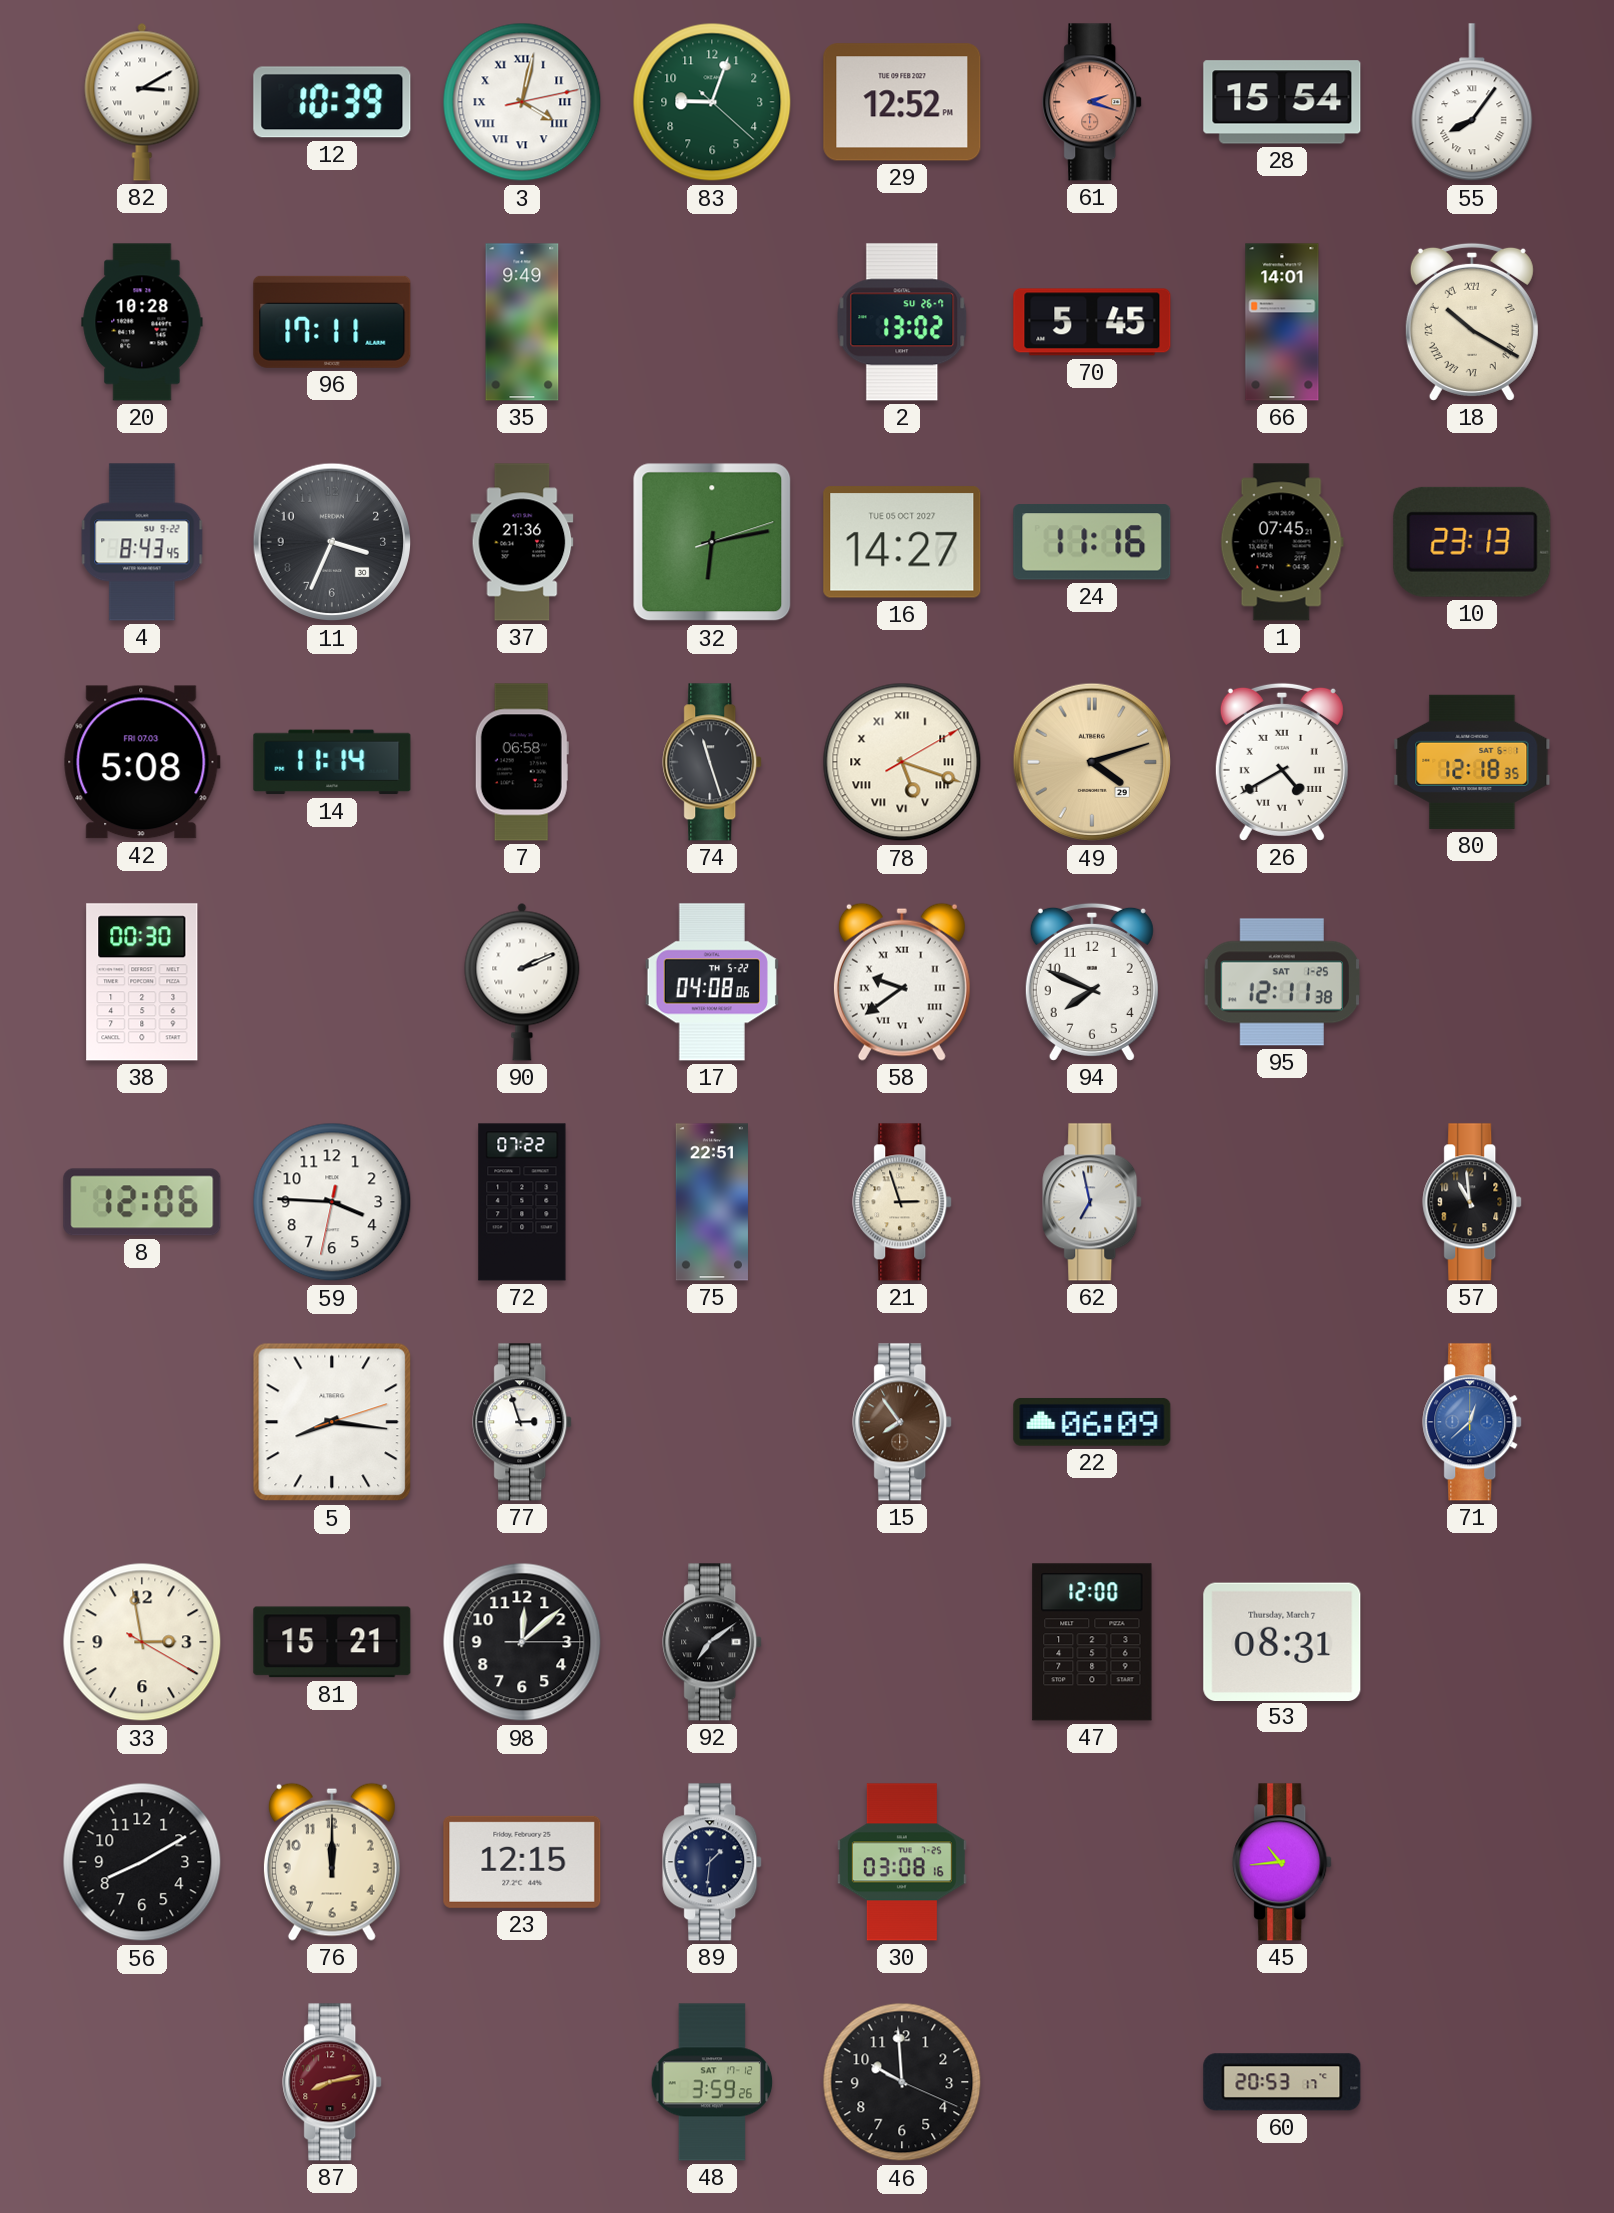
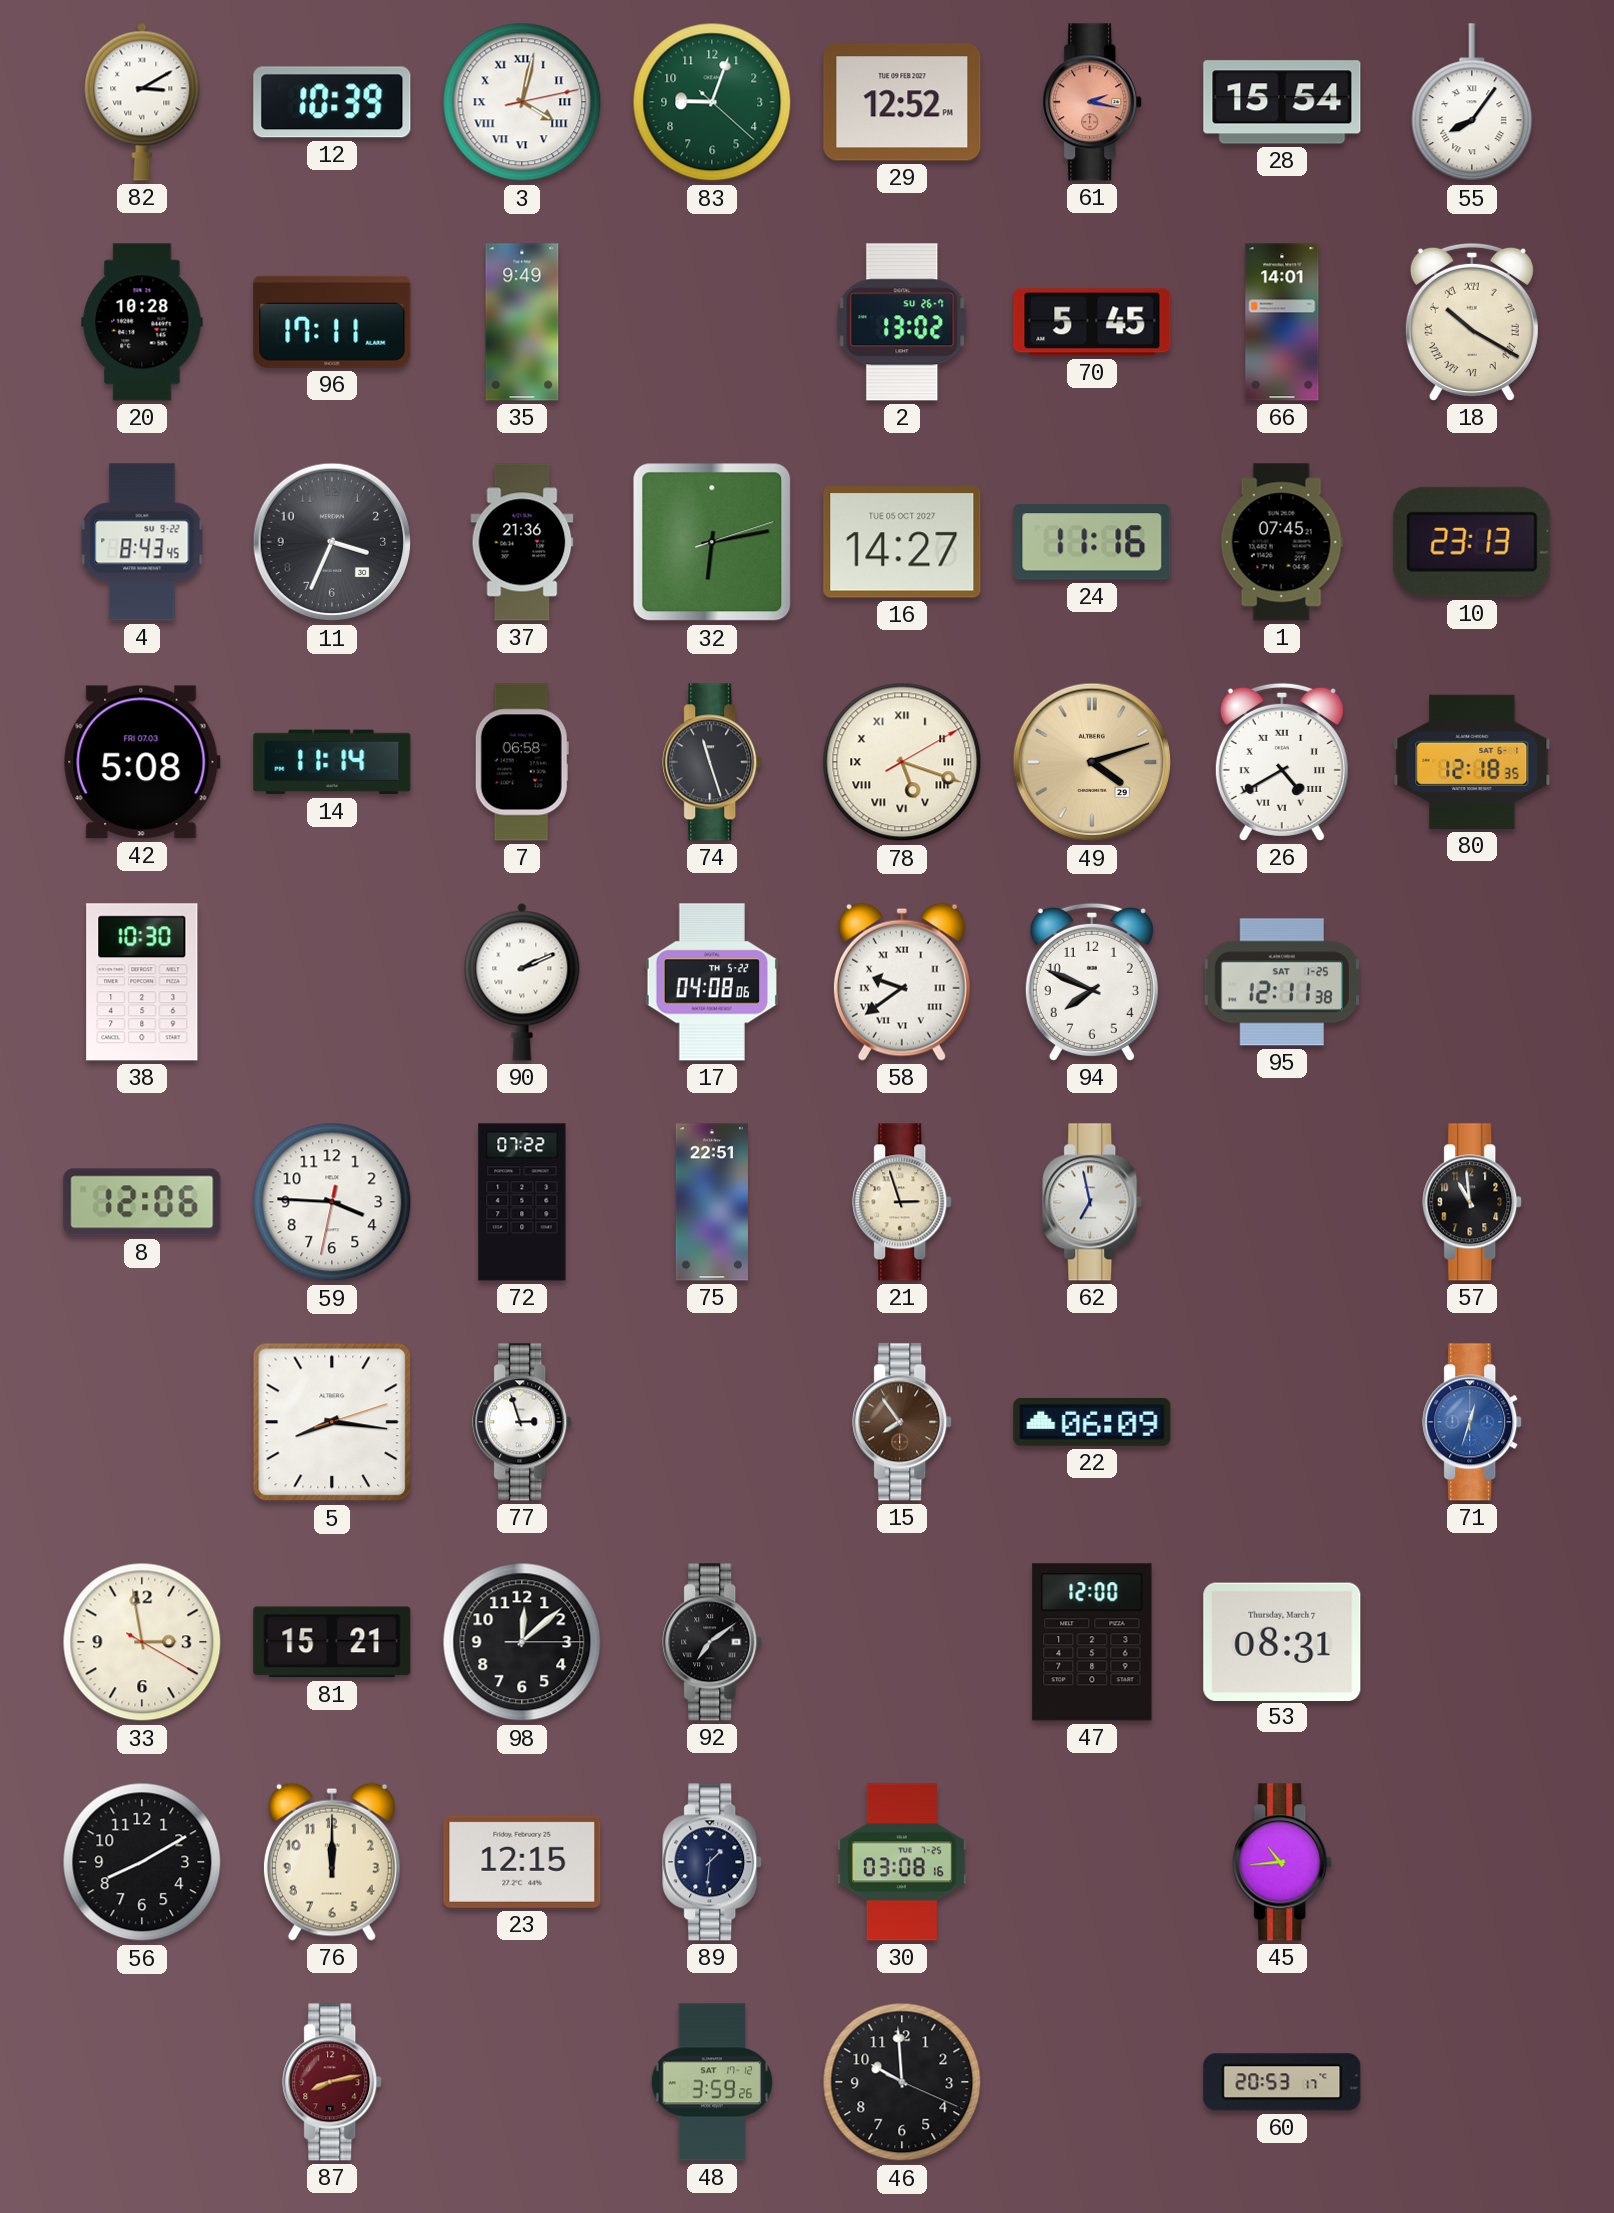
61: 2:18 -> 2:17
38: 00:30 -> 10:30
71: 12:38 -> 12:33
